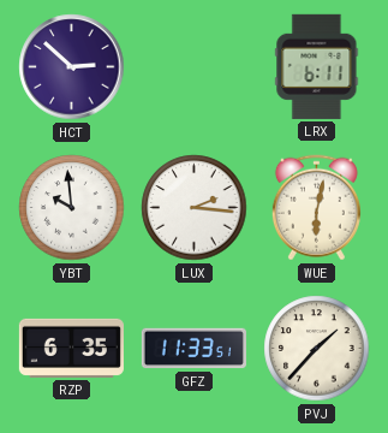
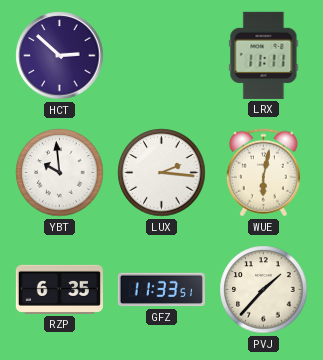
LRX: 6:11 -> 11:11
